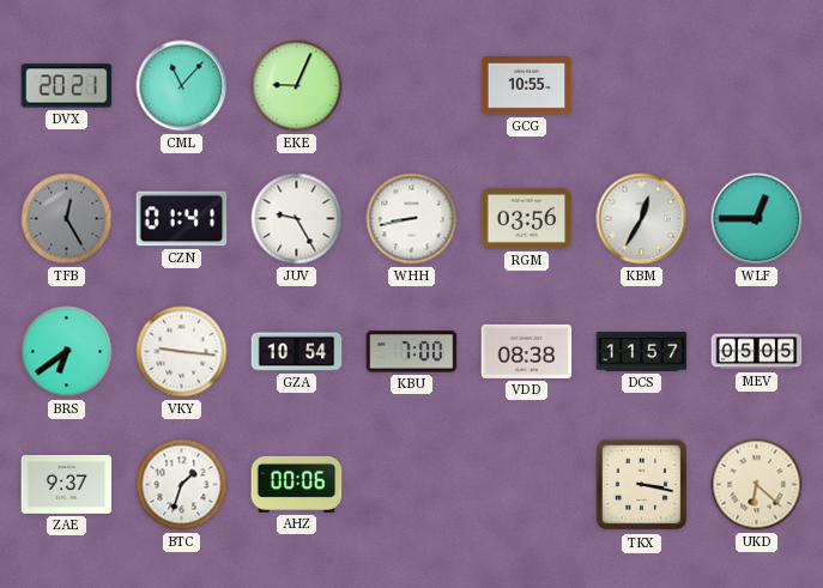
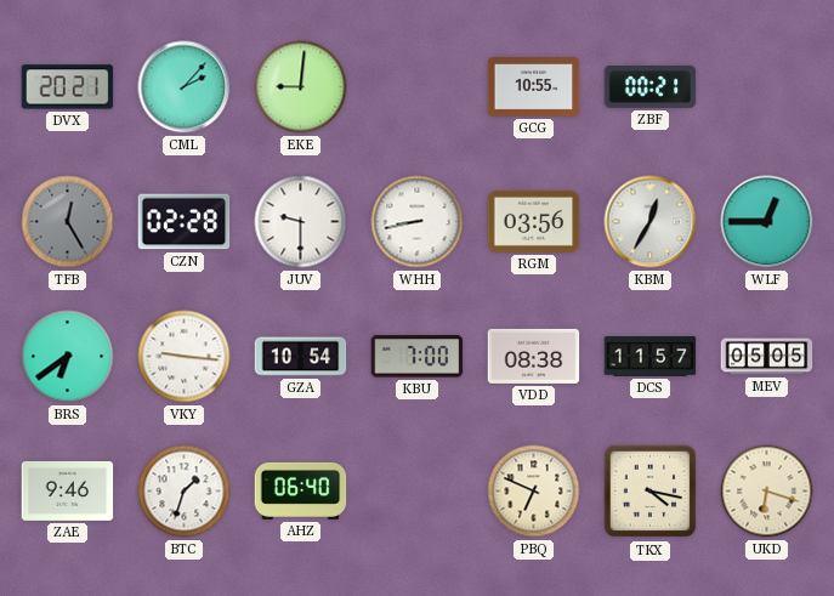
CML: 11:07 -> 2:07
EKE: 9:04 -> 9:01
ZBF: none -> 00:21
CZN: 01:41 -> 02:28
JUV: 9:25 -> 9:30
ZAE: 9:37 -> 9:46
AHZ: 00:06 -> 06:40
PBQ: none -> 6:49
TKX: 3:17 -> 4:17
UKD: 6:22 -> 6:18
